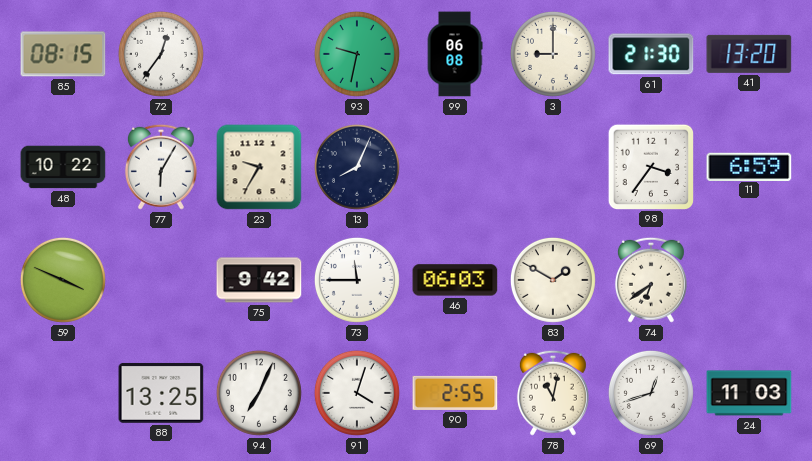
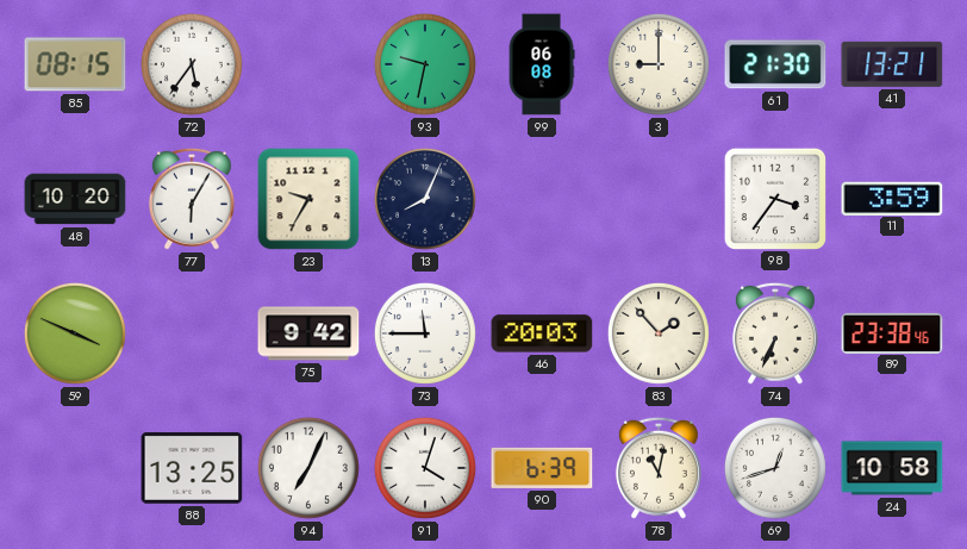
72: 12:36 -> 5:36
41: 13:20 -> 13:21
48: 10:22 -> 10:20
11: 6:59 -> 3:59
46: 06:03 -> 20:03
83: 1:50 -> 1:53
74: 6:39 -> 6:34
89: none -> 23:38
90: 2:55 -> 6:39
24: 11:03 -> 10:58
